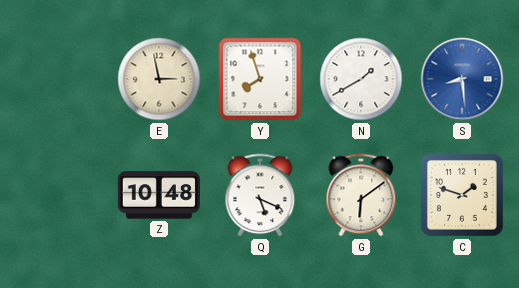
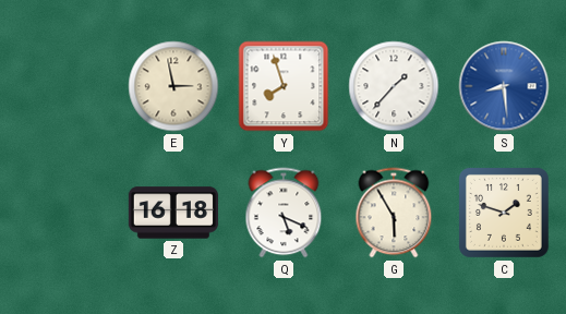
N: 1:40 -> 1:37
Z: 10:48 -> 16:18
G: 6:09 -> 5:55
